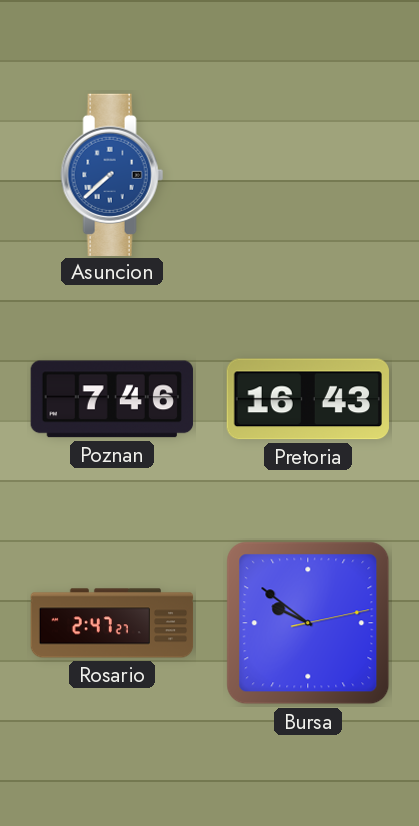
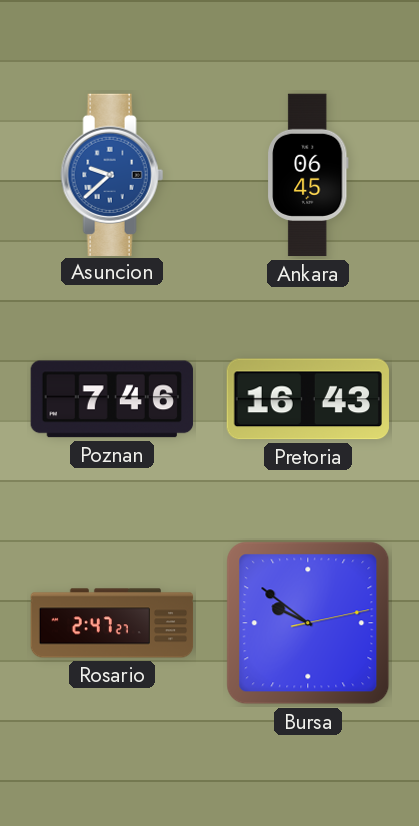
Asuncion: 7:38 -> 9:38
Ankara: none -> 06:45
